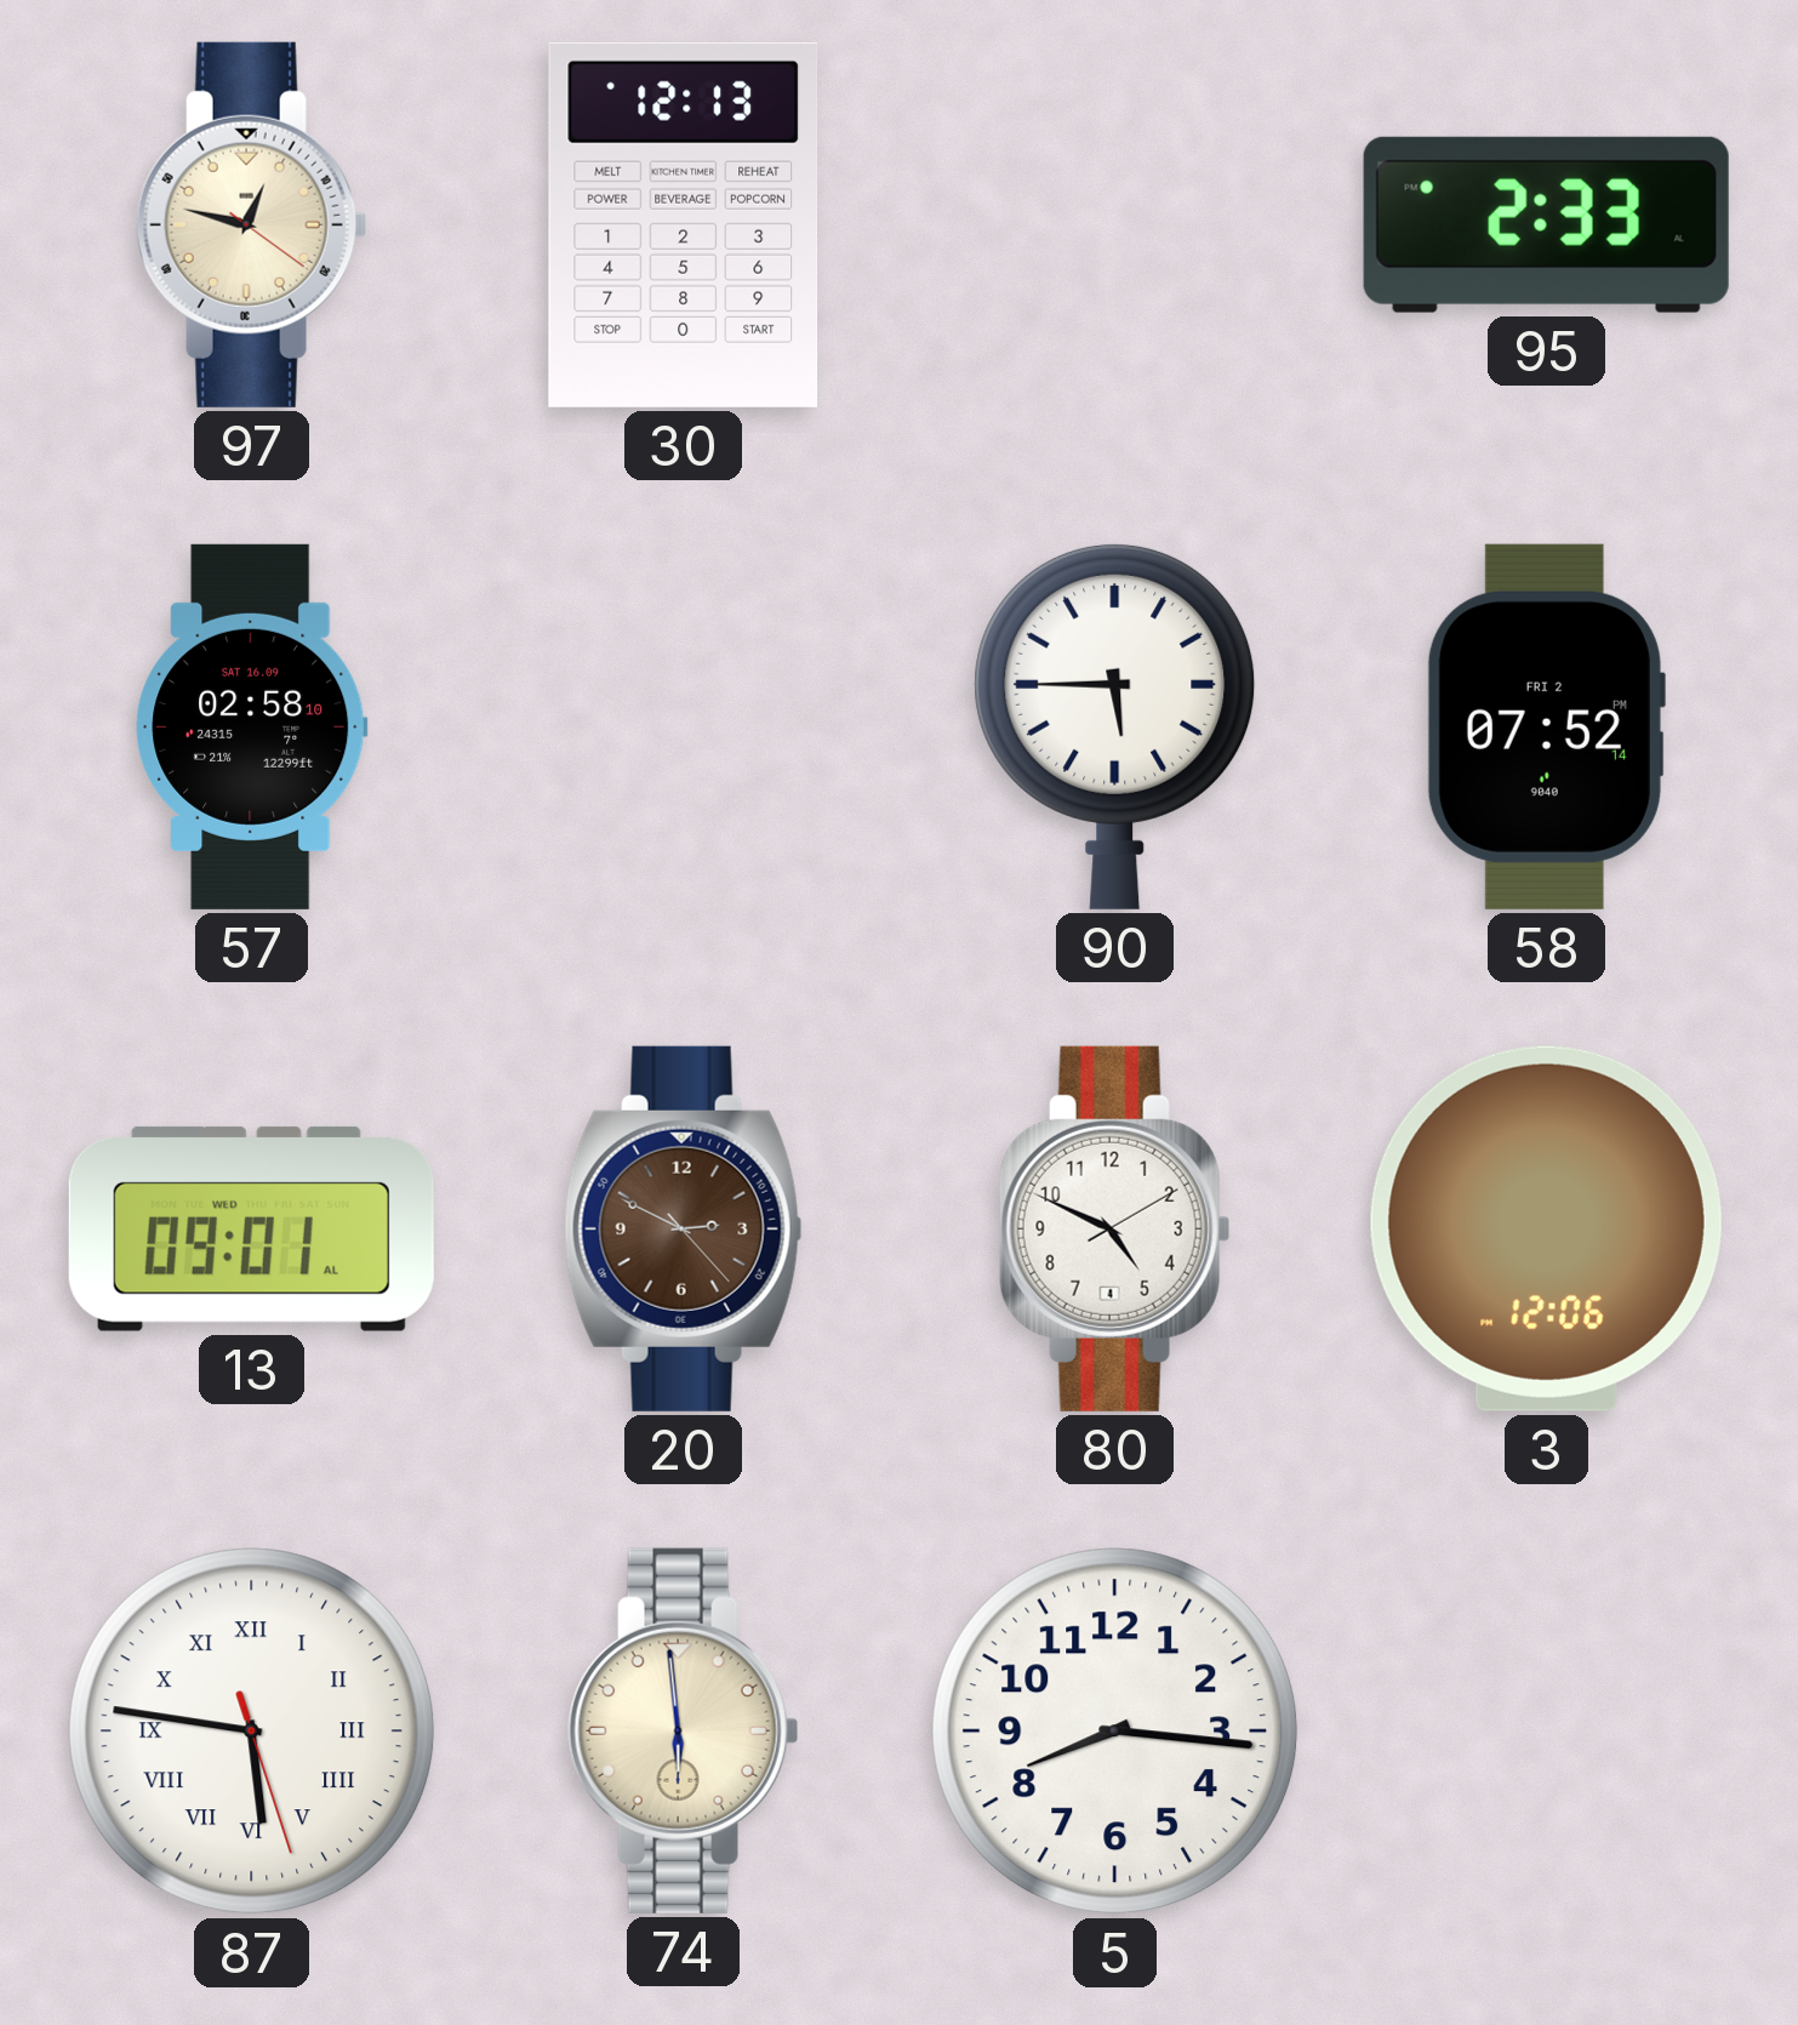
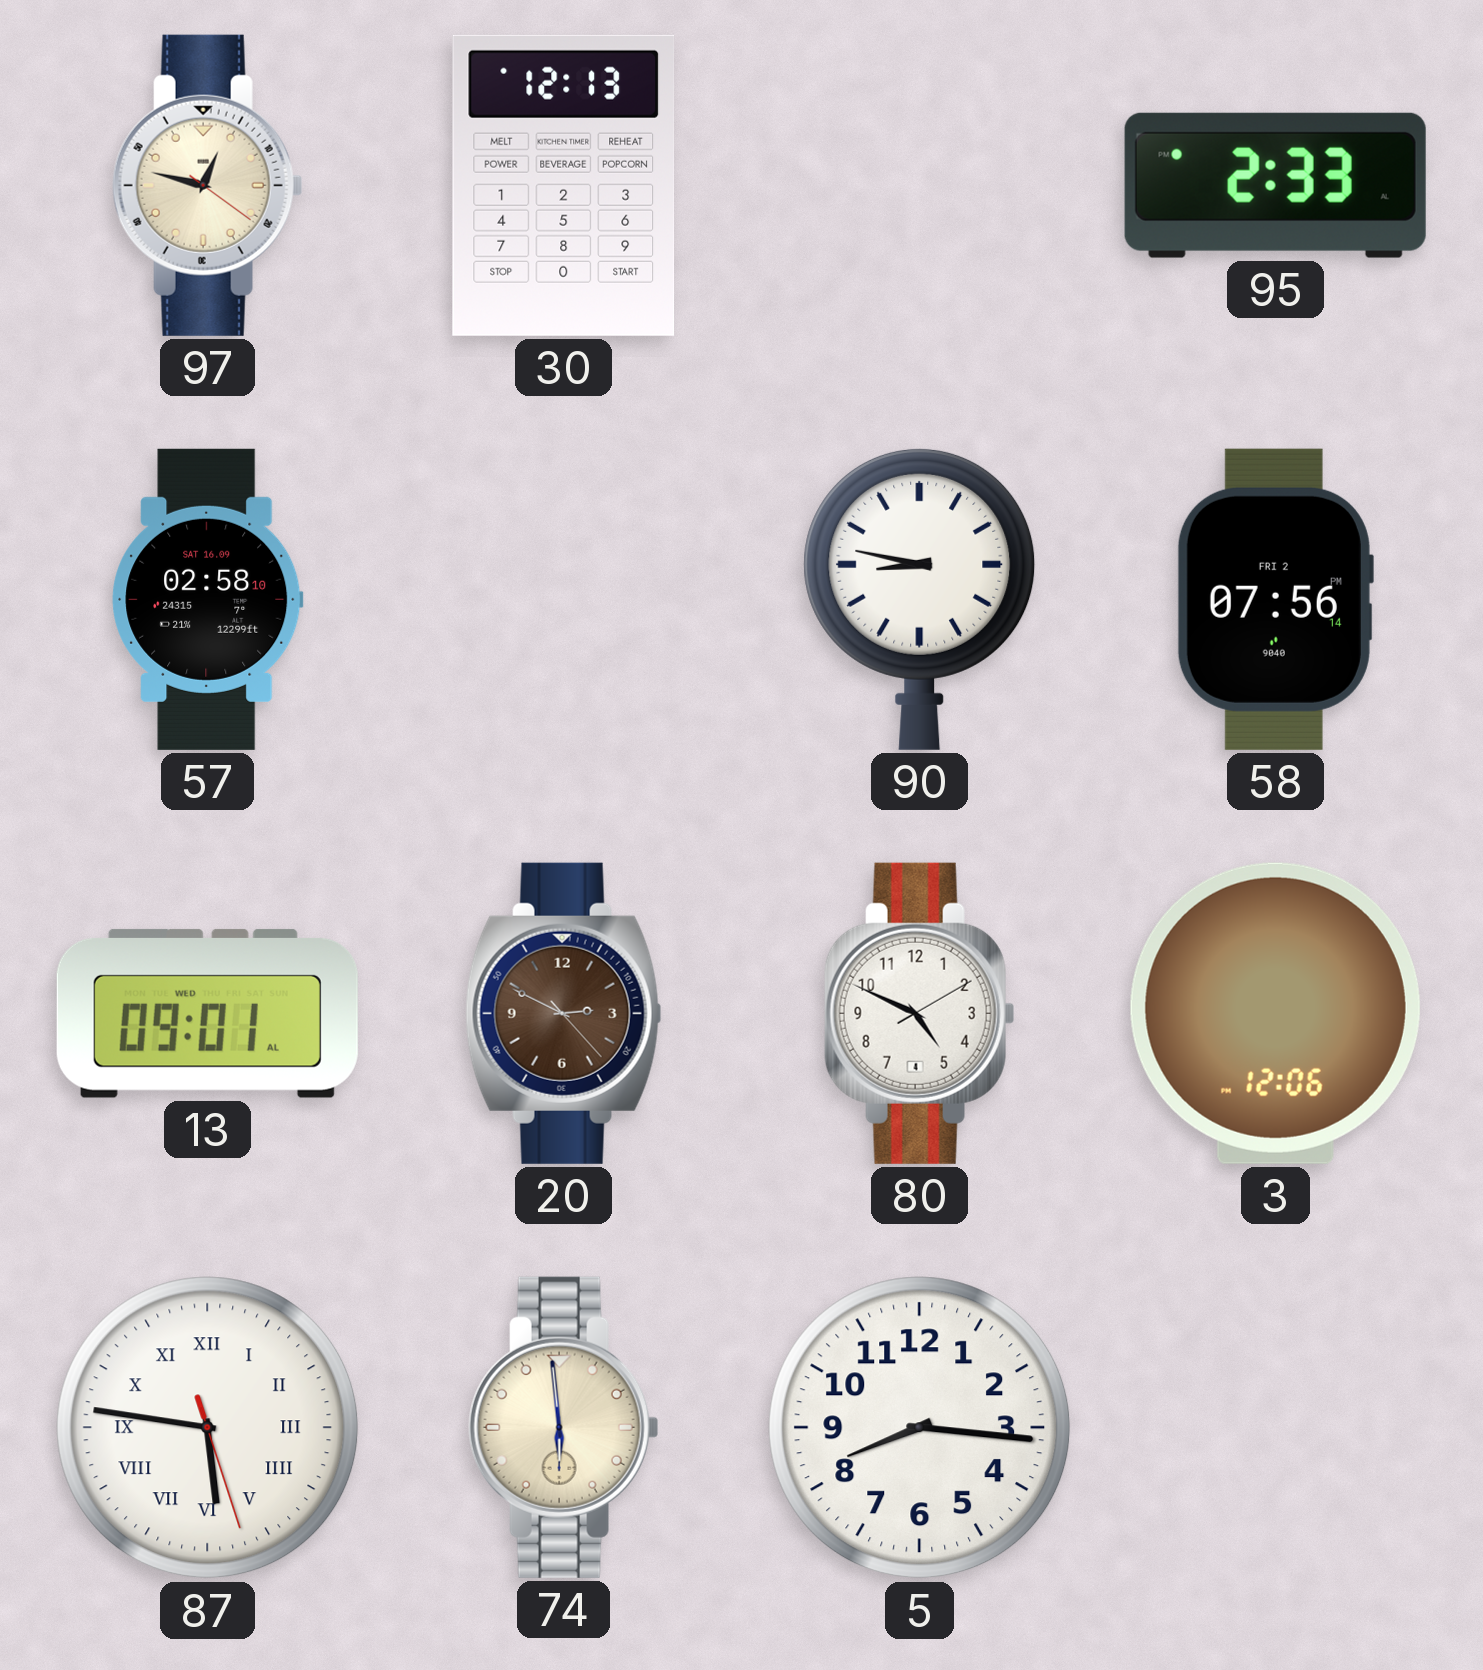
90: 5:45 -> 8:47
58: 07:52 -> 07:56
